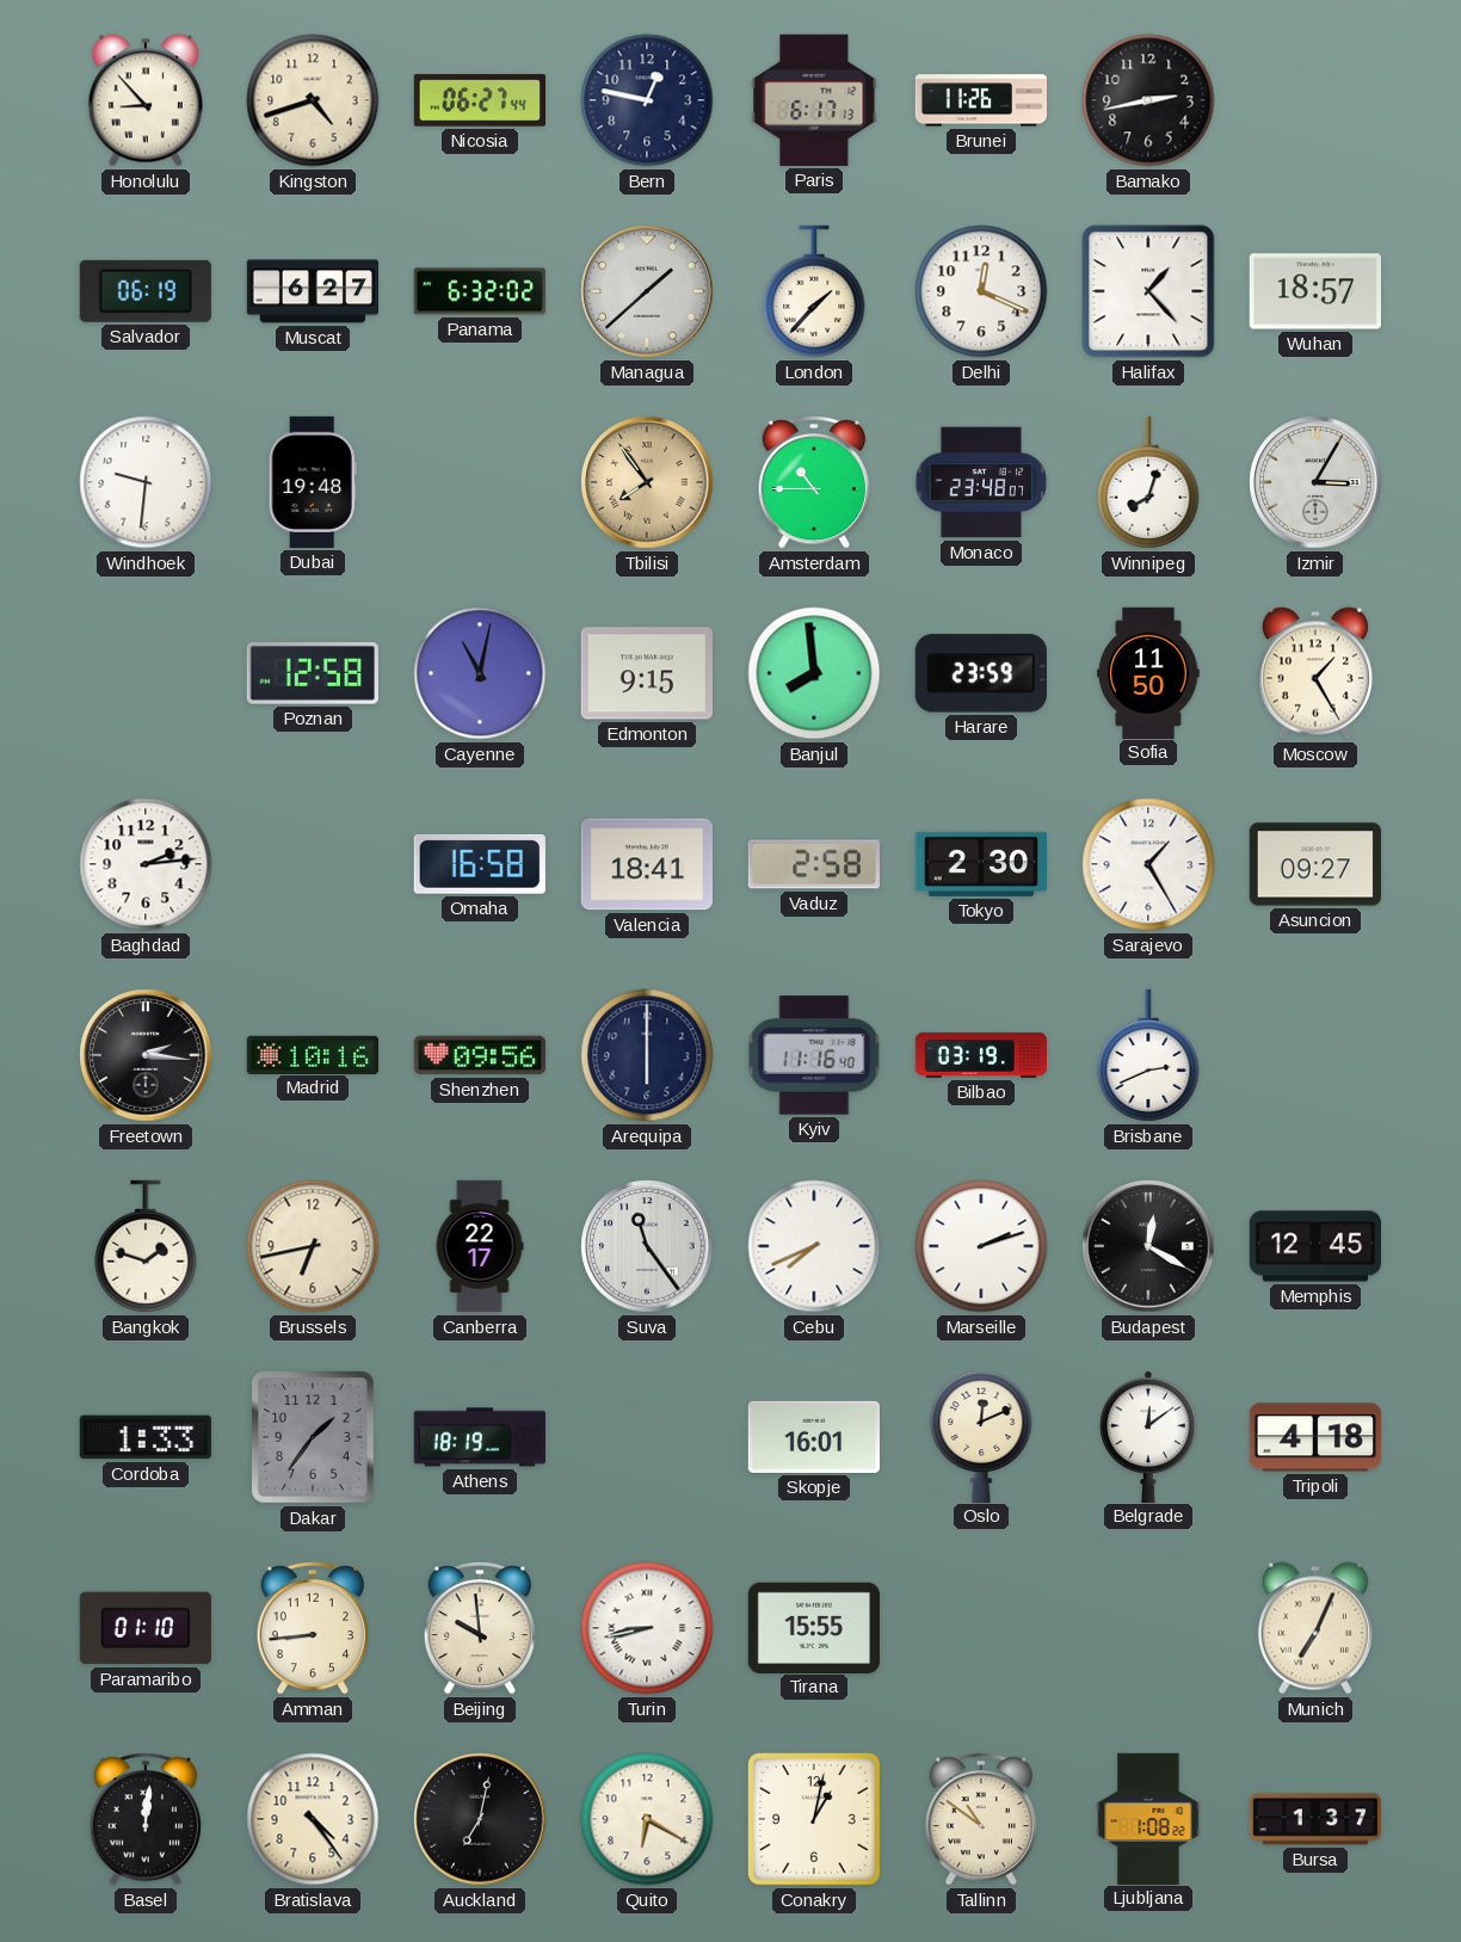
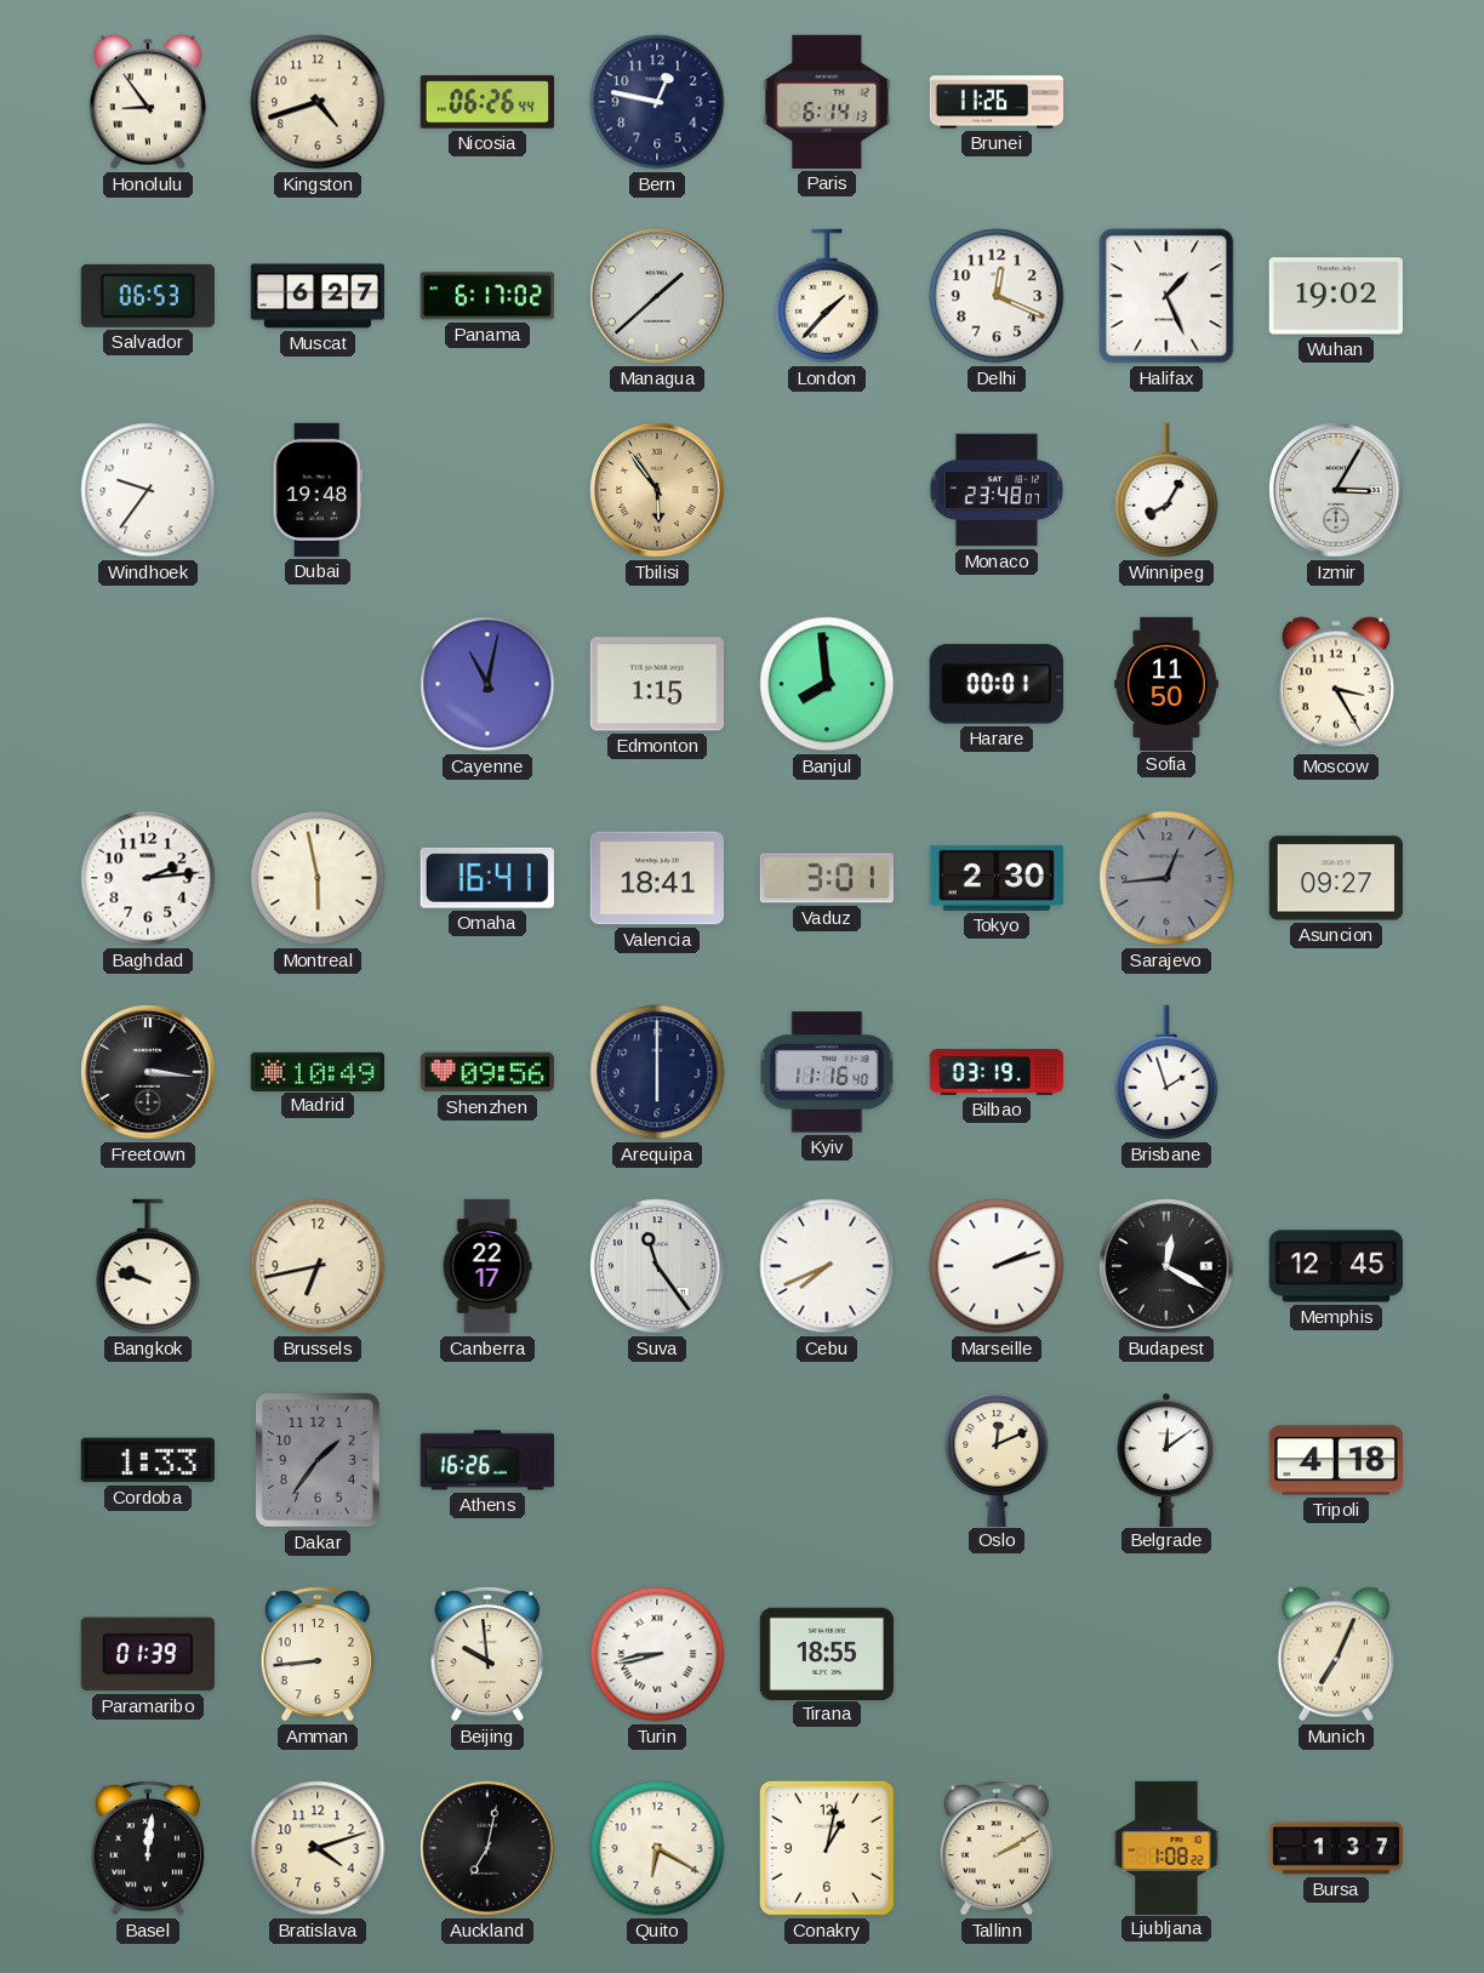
Honolulu: 8:53 -> 8:54
Nicosia: 06:27 -> 06:26
Paris: 6:17 -> 6:14
Bamako: 2:43 -> none
Salvador: 06:19 -> 06:53
Panama: 6:32 -> 6:17
Halifax: 1:23 -> 1:26
Wuhan: 18:57 -> 19:02
Windhoek: 9:31 -> 9:36
Tbilisi: 7:54 -> 5:54
Amsterdam: 10:45 -> none
Winnipeg: 8:03 -> 8:05
Poznan: 12:58 -> none
Edmonton: 9:15 -> 1:15
Harare: 23:59 -> 00:01
Moscow: 1:25 -> 3:25
Montreal: none -> 5:58
Omaha: 16:58 -> 16:41
Vaduz: 2:58 -> 3:01
Sarajevo: 1:25 -> 12:44
Sarajevo dial: white -> grey
Freetown: 2:16 -> 3:16
Madrid: 10:16 -> 10:49
Brisbane: 2:41 -> 1:57
Bangkok: 1:48 -> 9:48
Athens: 18:19 -> 16:26
Skopje: 16:01 -> none
Paramaribo: 01:10 -> 01:39
Tirana: 15:55 -> 18:55
Bratislava: 4:24 -> 4:12
Tallinn: 10:51 -> 2:10
